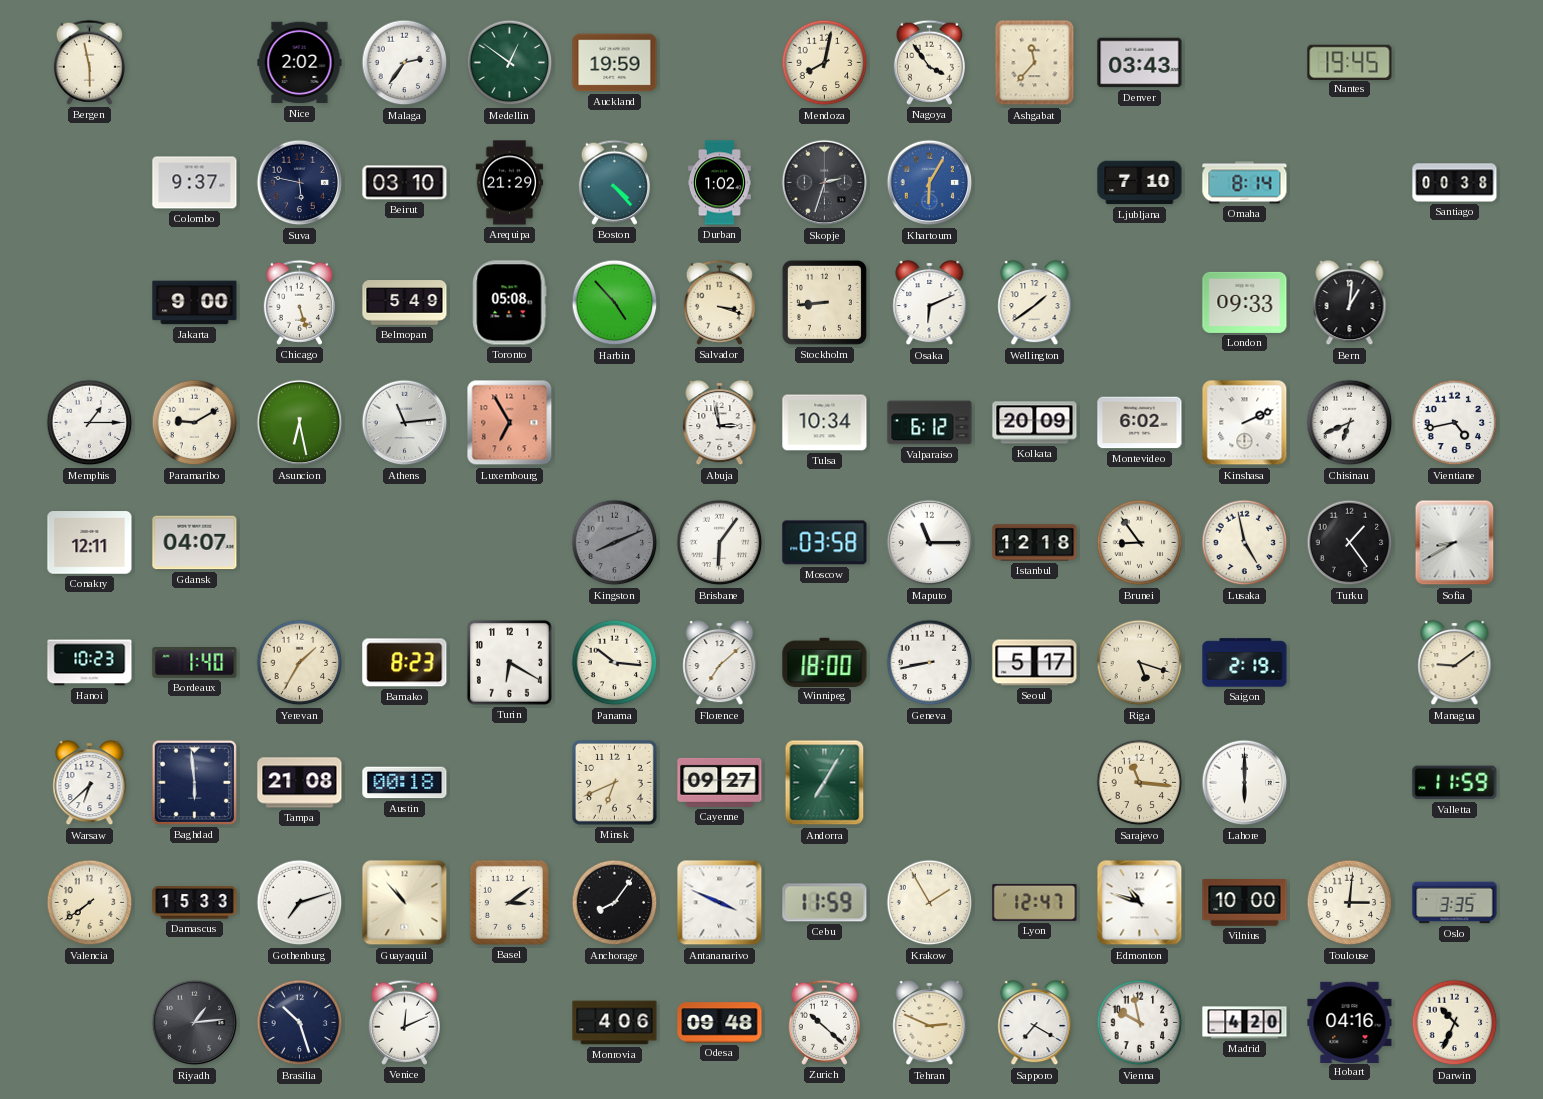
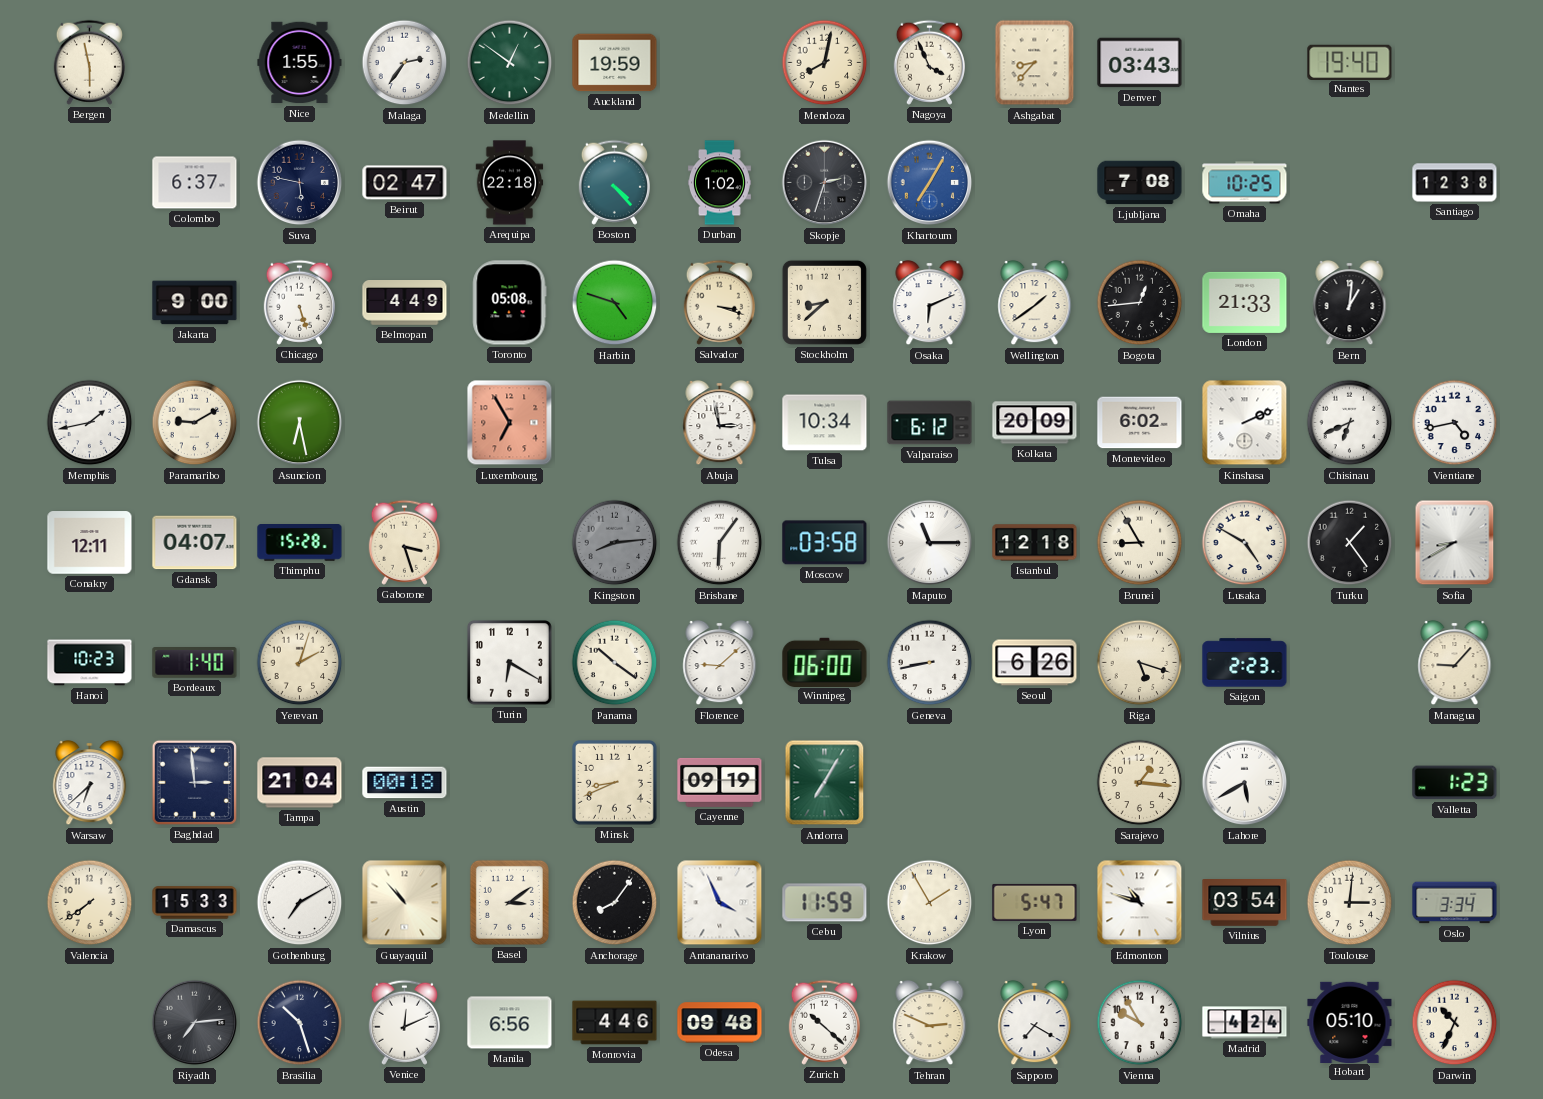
Nice: 2:02 -> 1:55
Nagoya: 3:54 -> 3:56
Ashgabat: 11:37 -> 8:37
Nantes: 19:45 -> 19:40
Colombo: 9:37 -> 6:37
Beirut: 03:10 -> 02:47
Arequipa: 21:29 -> 22:18
Khartoum: 6:05 -> 7:05
Ljubljana: 7:10 -> 7:08
Omaha: 8:14 -> 10:25
Santiago: 00:38 -> 12:38
Belmopan: 5:49 -> 4:49
Harbin: 4:53 -> 4:48
Stockholm: 8:44 -> 8:38
Bogota: none -> 12:44
London: 09:33 -> 21:33
Memphis: 1:15 -> 1:43
Athens: 11:14 -> none
Thimphu: none -> 15:28
Gaborone: none -> 3:27
Kingston: 8:11 -> 8:14
Brunei: 8:54 -> 8:55
Lusaka: 4:58 -> 4:50
Yerevan: 1:35 -> 2:03
Bamako: 8:23 -> none
Panama: 10:16 -> 10:21
Florence: 7:08 -> 9:08
Winnipeg: 18:00 -> 06:00
Seoul: 5:17 -> 6:26
Saigon: 2:19 -> 2:23
Managua: 9:09 -> 9:07
Baghdad: 5:59 -> 2:59
Tampa: 21:08 -> 21:04
Minsk: 6:41 -> 8:41
Cayenne: 09:27 -> 09:19
Sarajevo: 11:16 -> 1:16
Lahore: 6:00 -> 5:40
Valletta: 11:59 -> 1:23
Gothenburg: 7:12 -> 7:10
Antananarivo: 3:49 -> 3:56
Lyon: 12:47 -> 5:47
Vilnius: 10:00 -> 03:54
Oslo: 3:35 -> 3:34
Riyadh: 1:14 -> 7:14
Manila: none -> 6:56
Monrovia: 4:06 -> 4:46
Vienna: 9:58 -> 9:55
Madrid: 4:20 -> 4:24
Hobart: 04:16 -> 05:10
